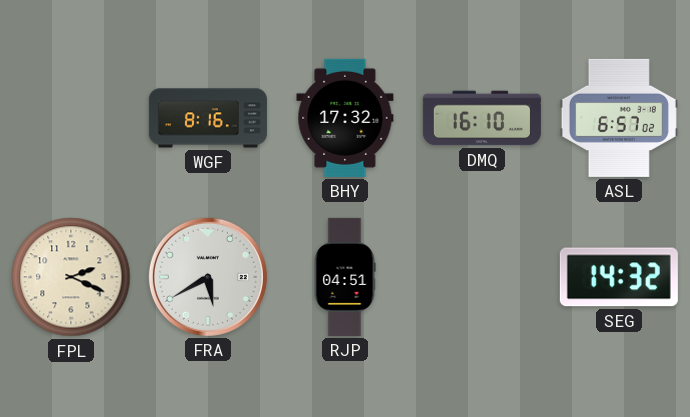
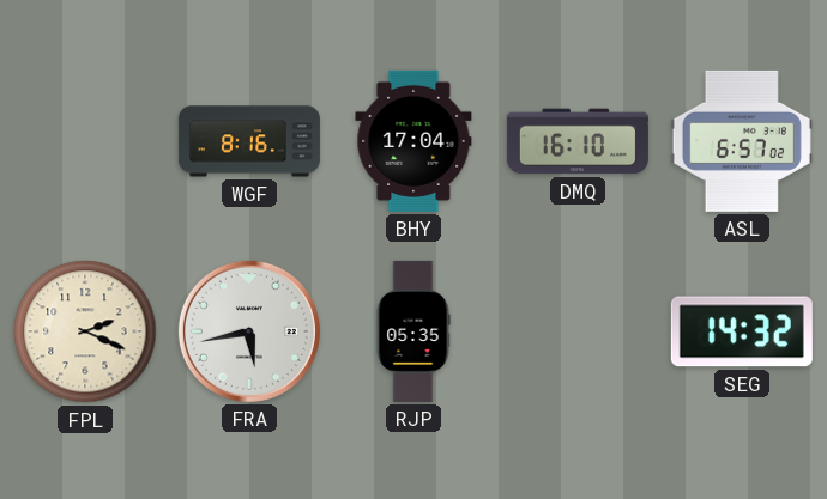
BHY: 17:32 -> 17:04
FRA: 5:40 -> 5:43
RJP: 04:51 -> 05:35
